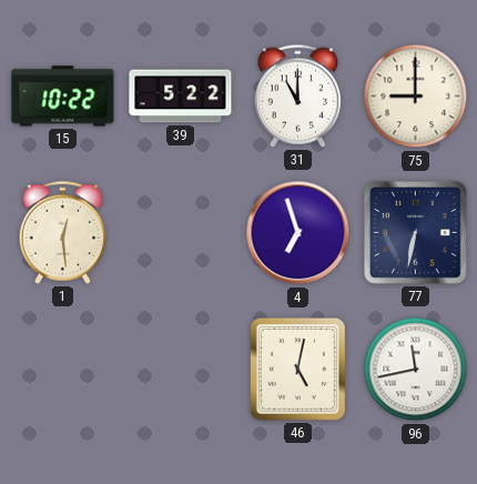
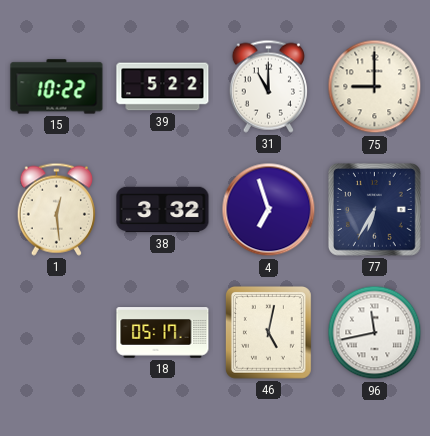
38: none -> 3:32
77: 6:32 -> 6:35
18: none -> 05:17
